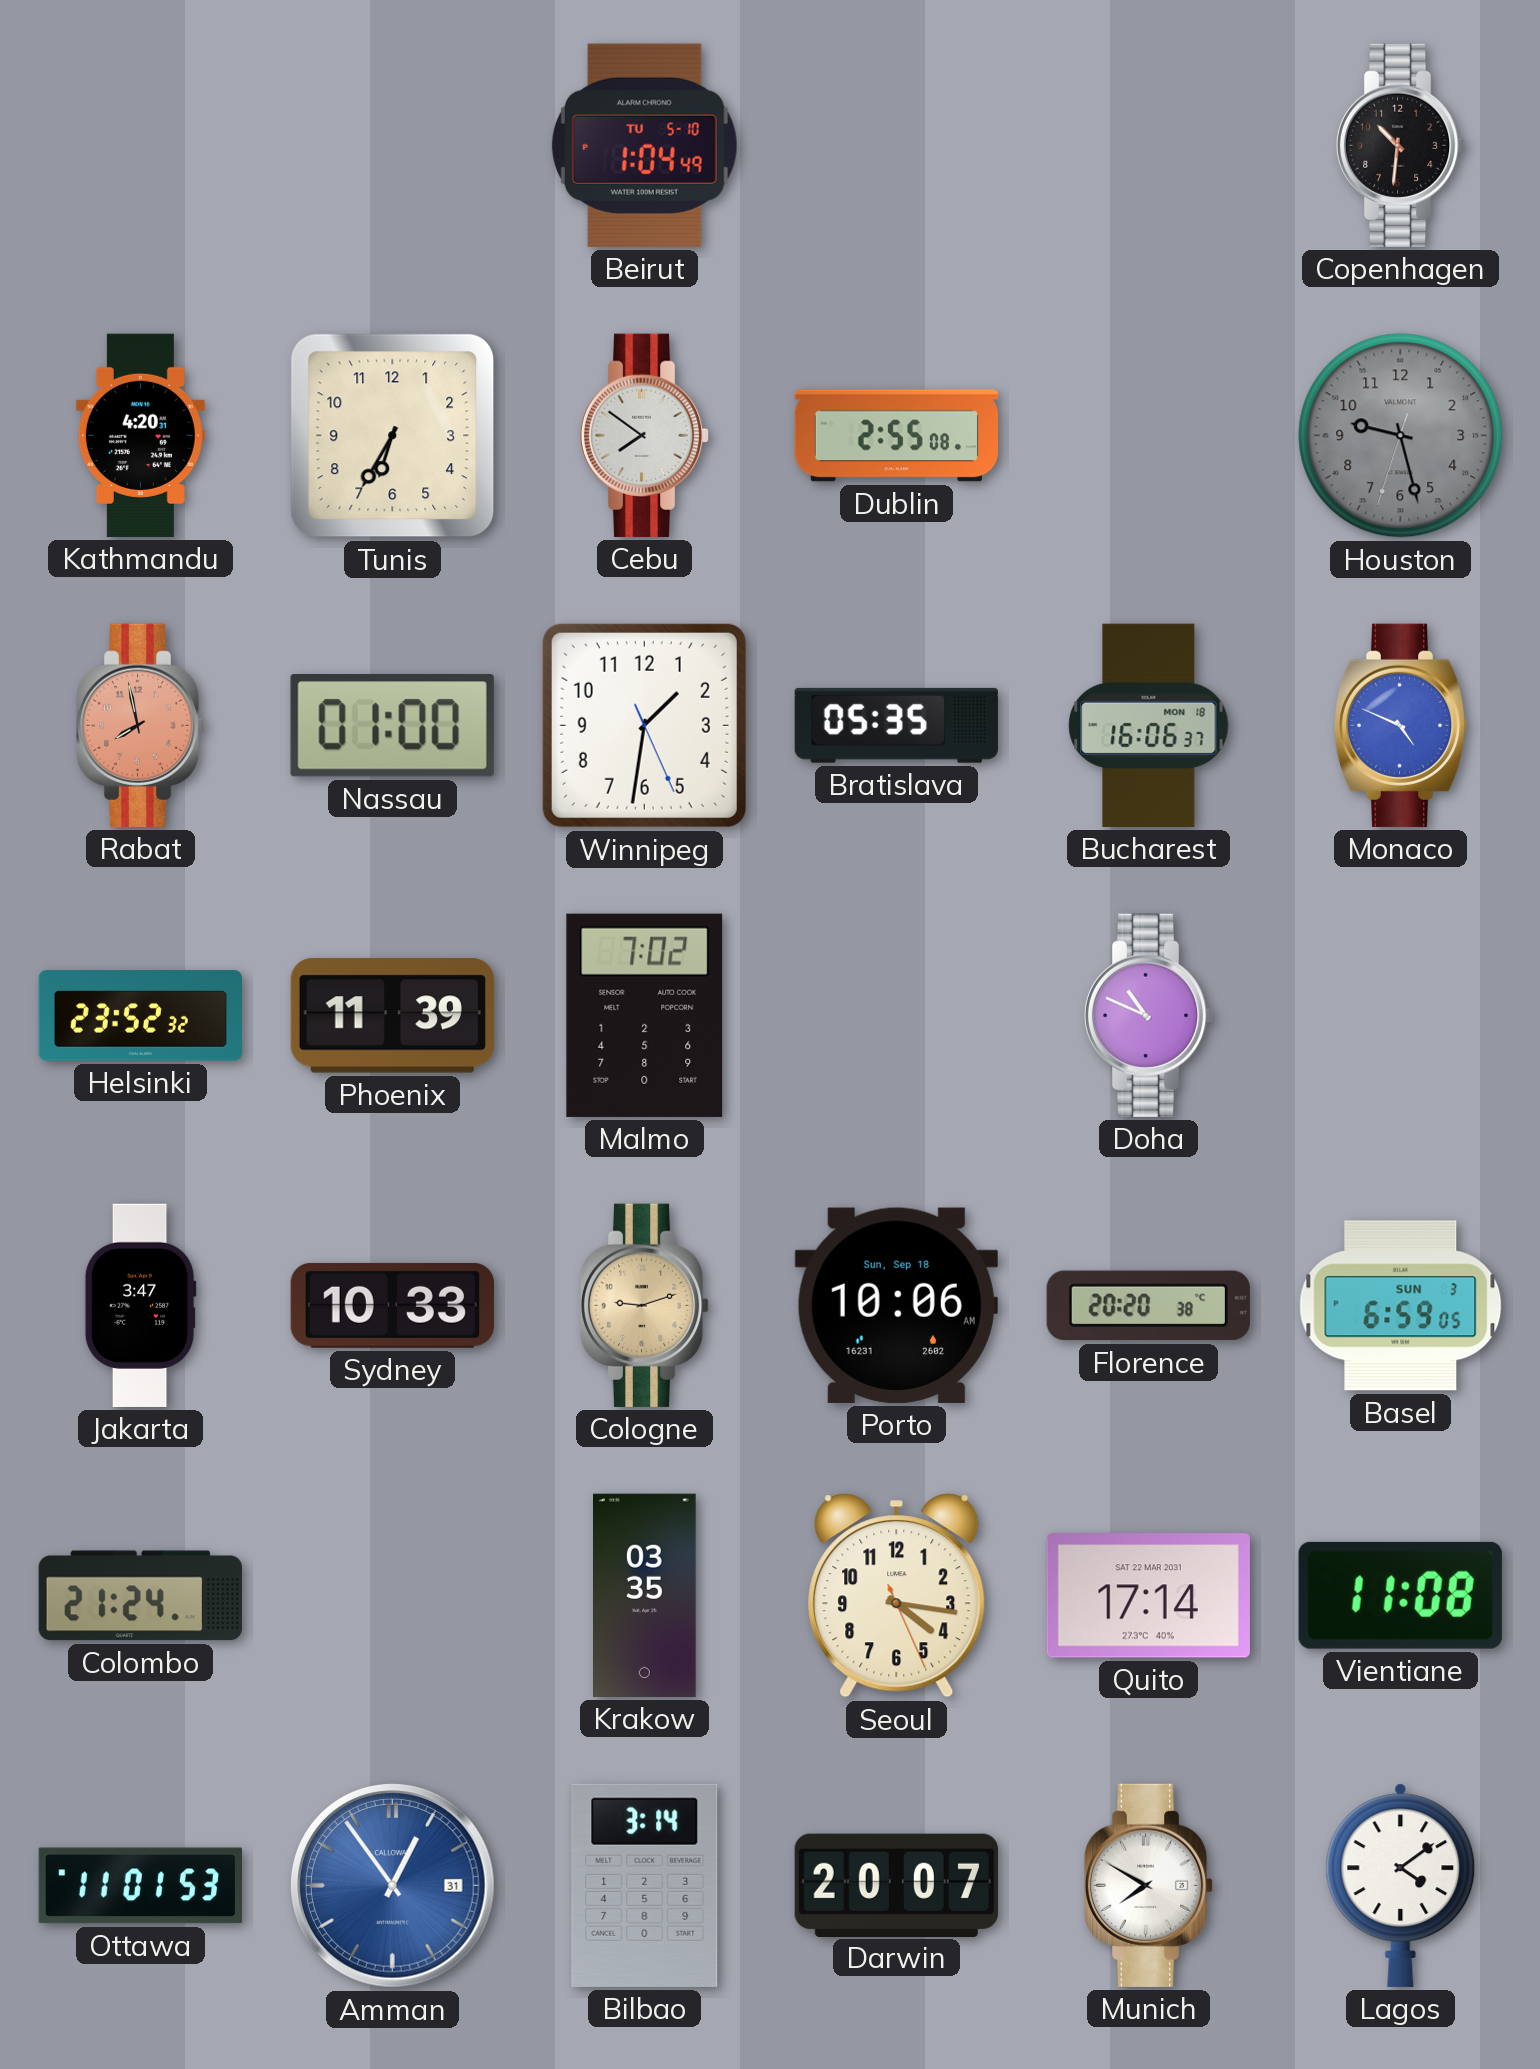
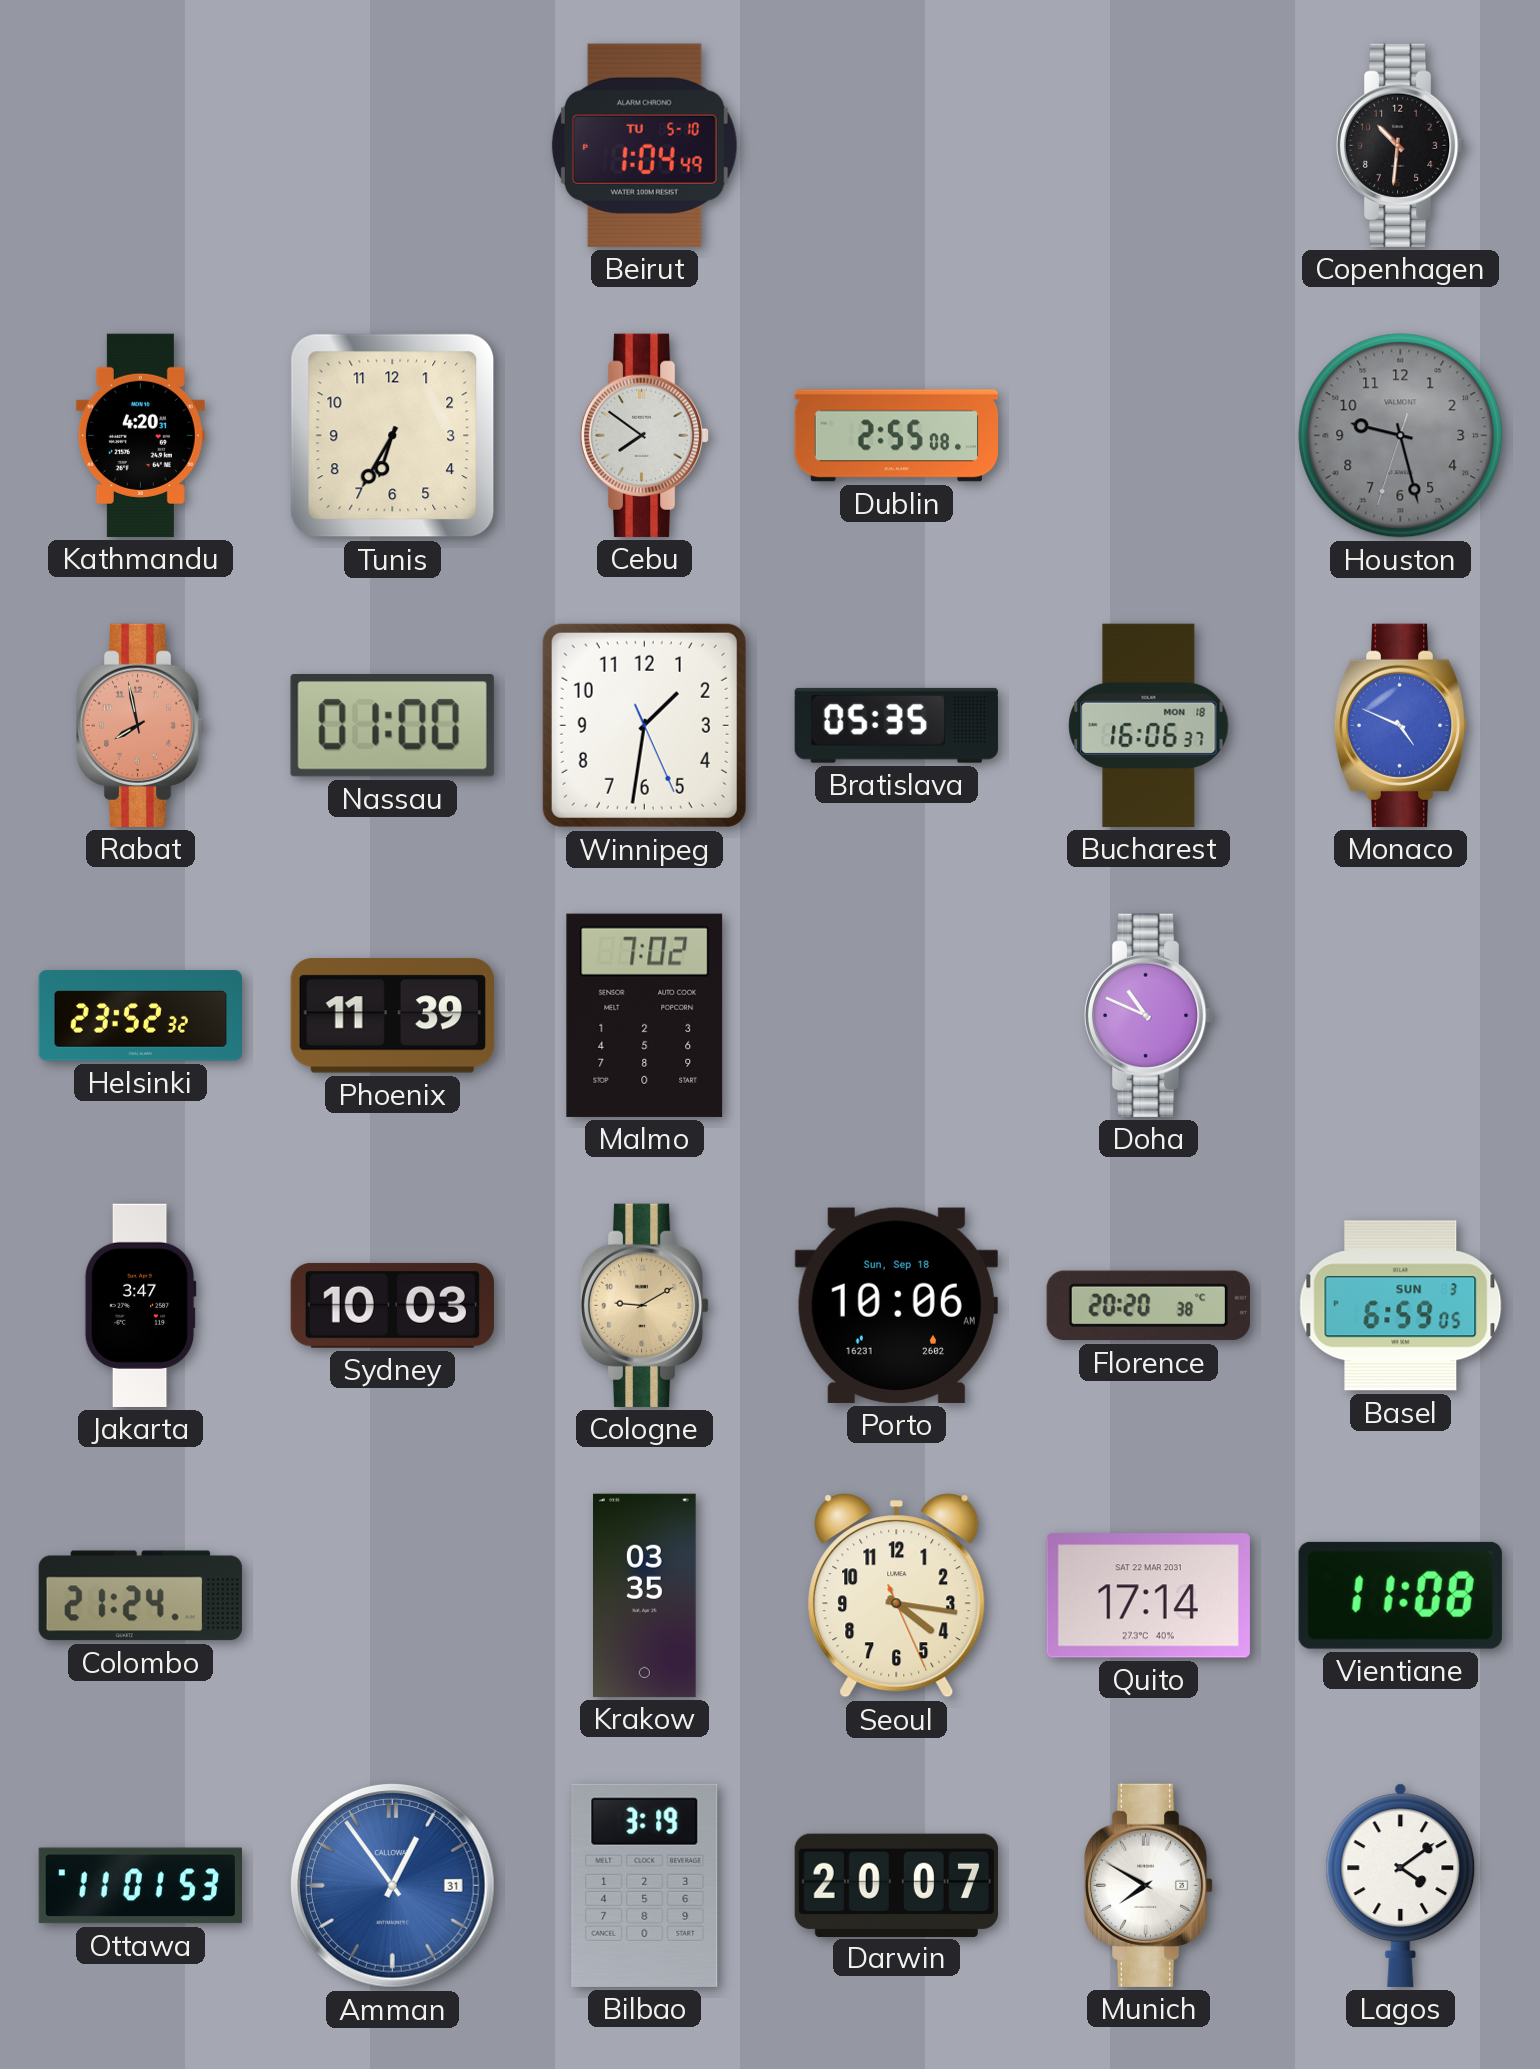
Sydney: 10:33 -> 10:03
Cologne: 9:12 -> 9:10
Bilbao: 3:14 -> 3:19
